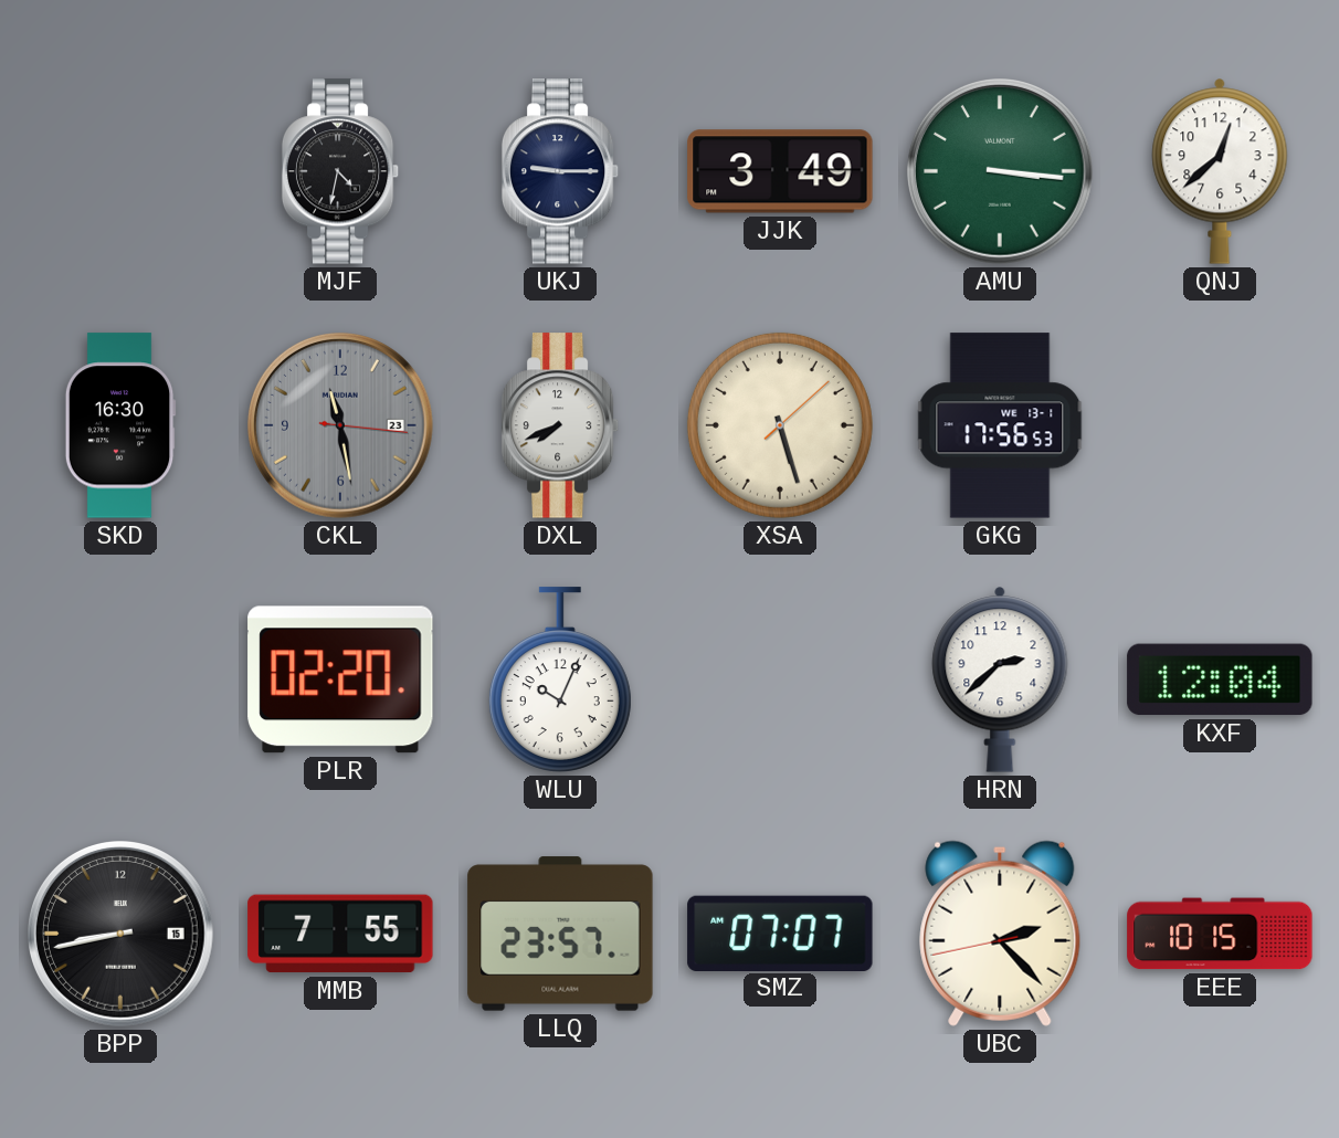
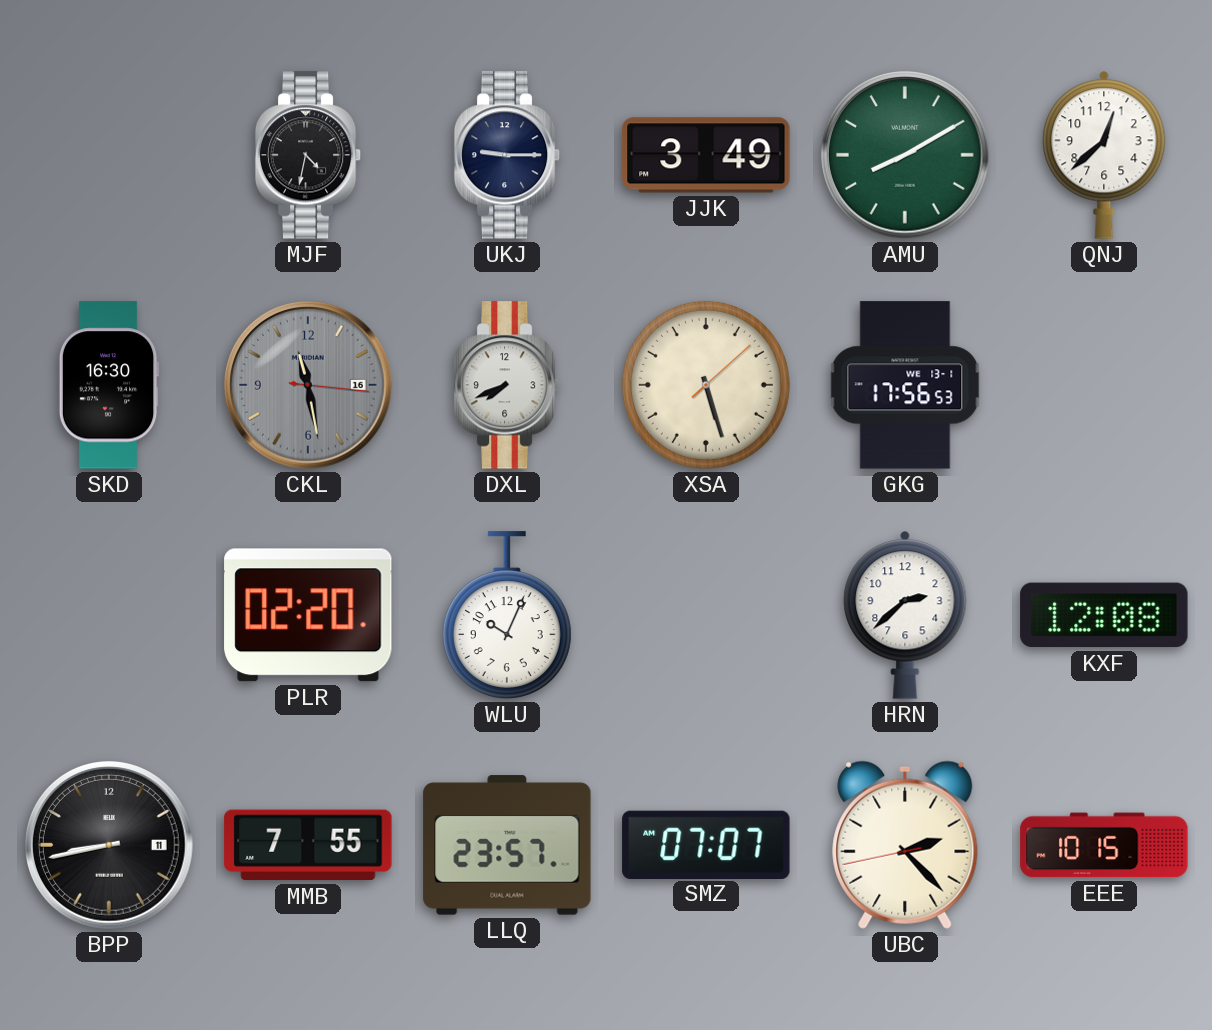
AMU: 3:16 -> 8:10
CKL date: 23 -> 16
KXF: 12:04 -> 12:08
BPP date: 15 -> 11
